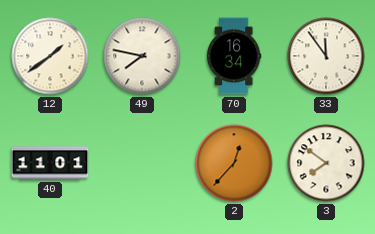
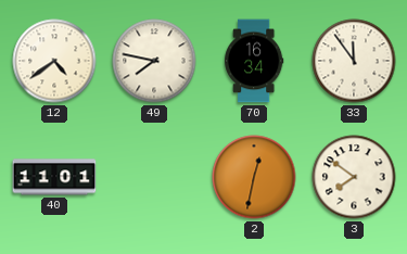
12: 1:39 -> 4:39
2: 12:37 -> 12:32
